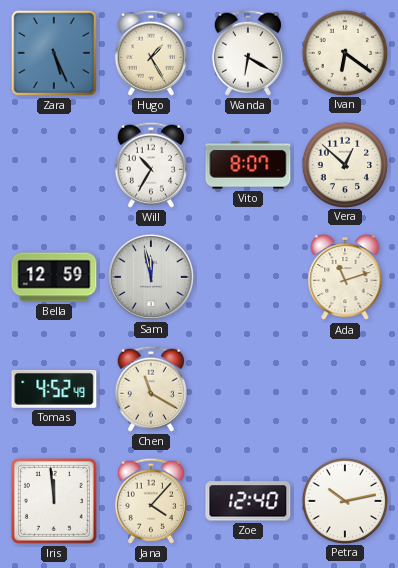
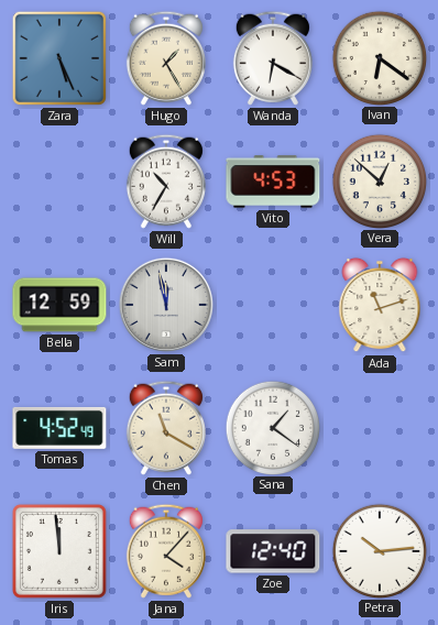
Vito: 8:07 -> 4:53
Sana: none -> 1:21
Petra: 10:13 -> 10:14
